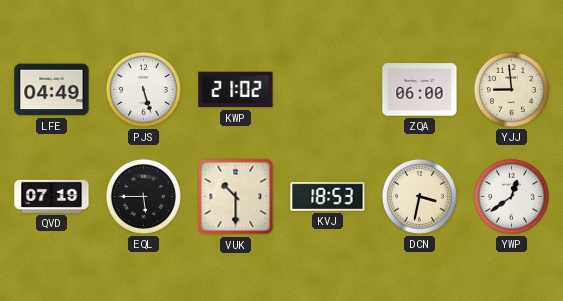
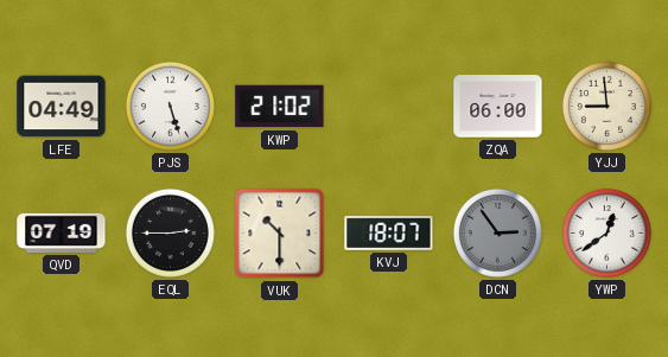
EQL: 5:45 -> 2:45
KVJ: 18:53 -> 18:07
DCN: 3:32 -> 2:54
DCN dial: cream -> grey
